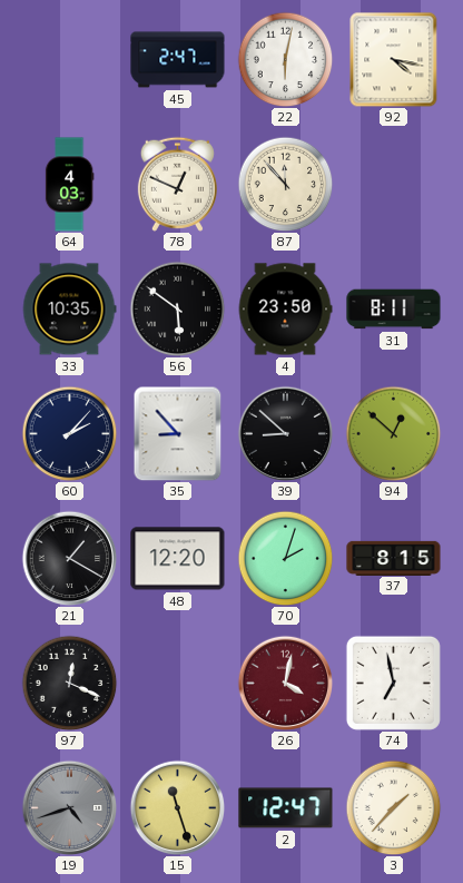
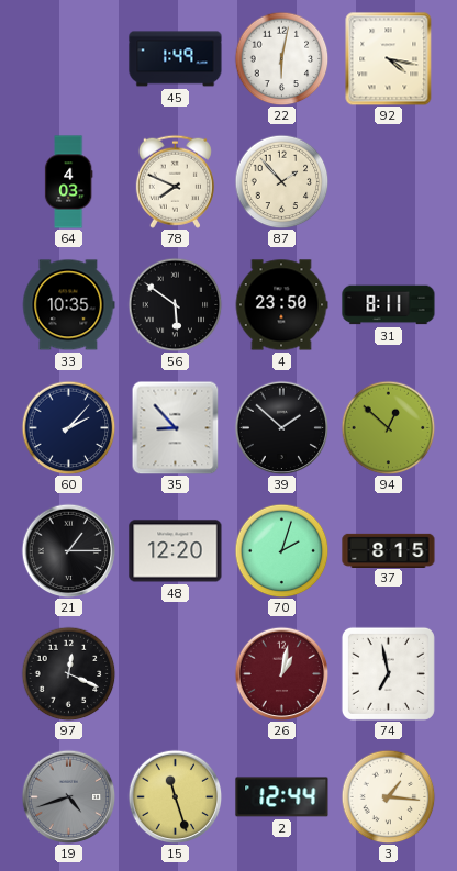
45: 2:47 -> 1:49
78: 12:49 -> 7:49
87: 11:53 -> 1:53
39: 8:52 -> 1:52
21: 1:20 -> 1:15
26: 4:02 -> 1:02
2: 12:47 -> 12:44
3: 1:37 -> 1:16
